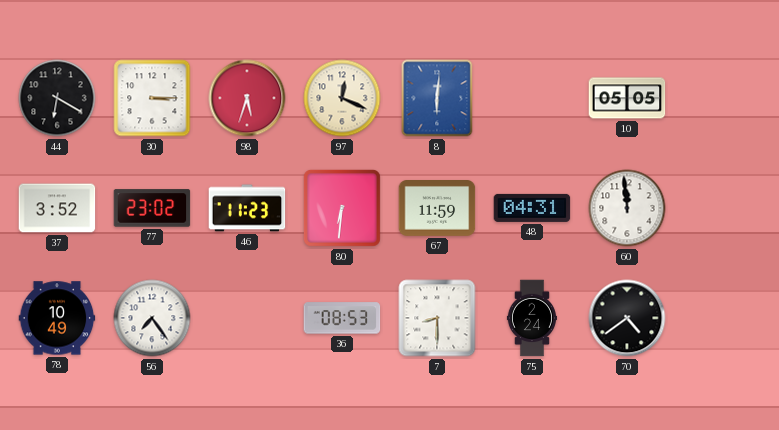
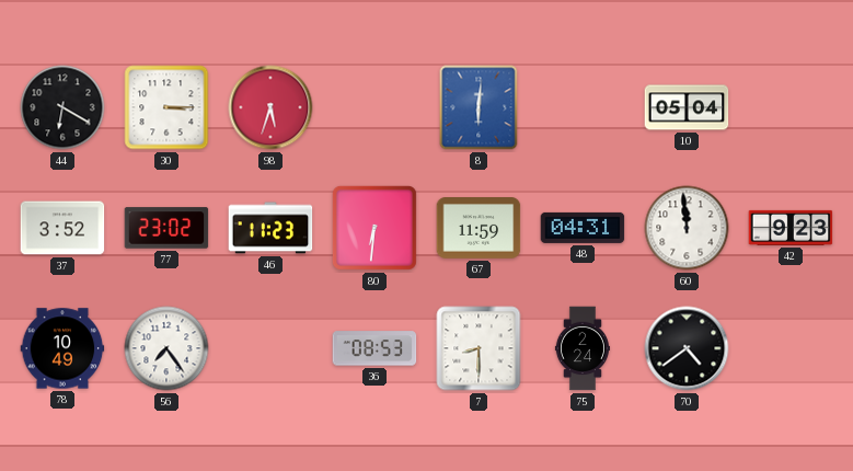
97: 12:19 -> none
10: 05:05 -> 05:04
42: none -> 9:23
